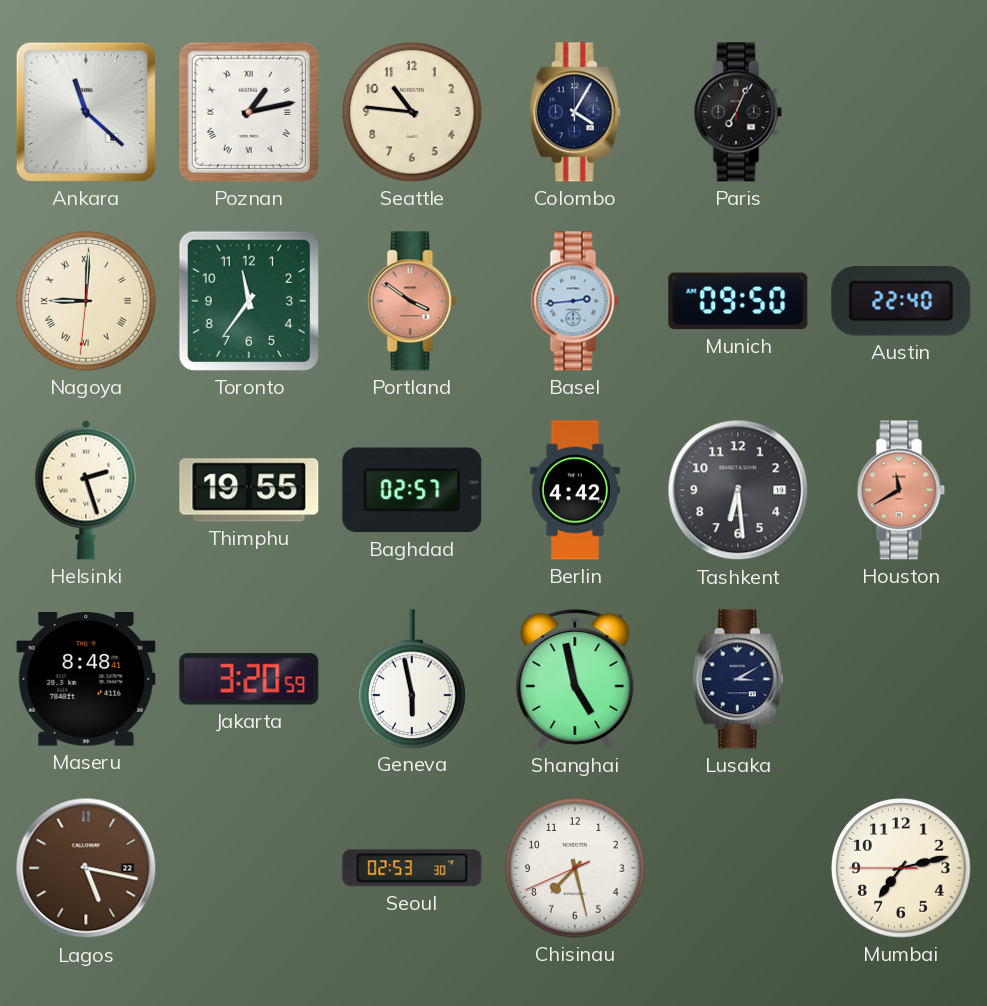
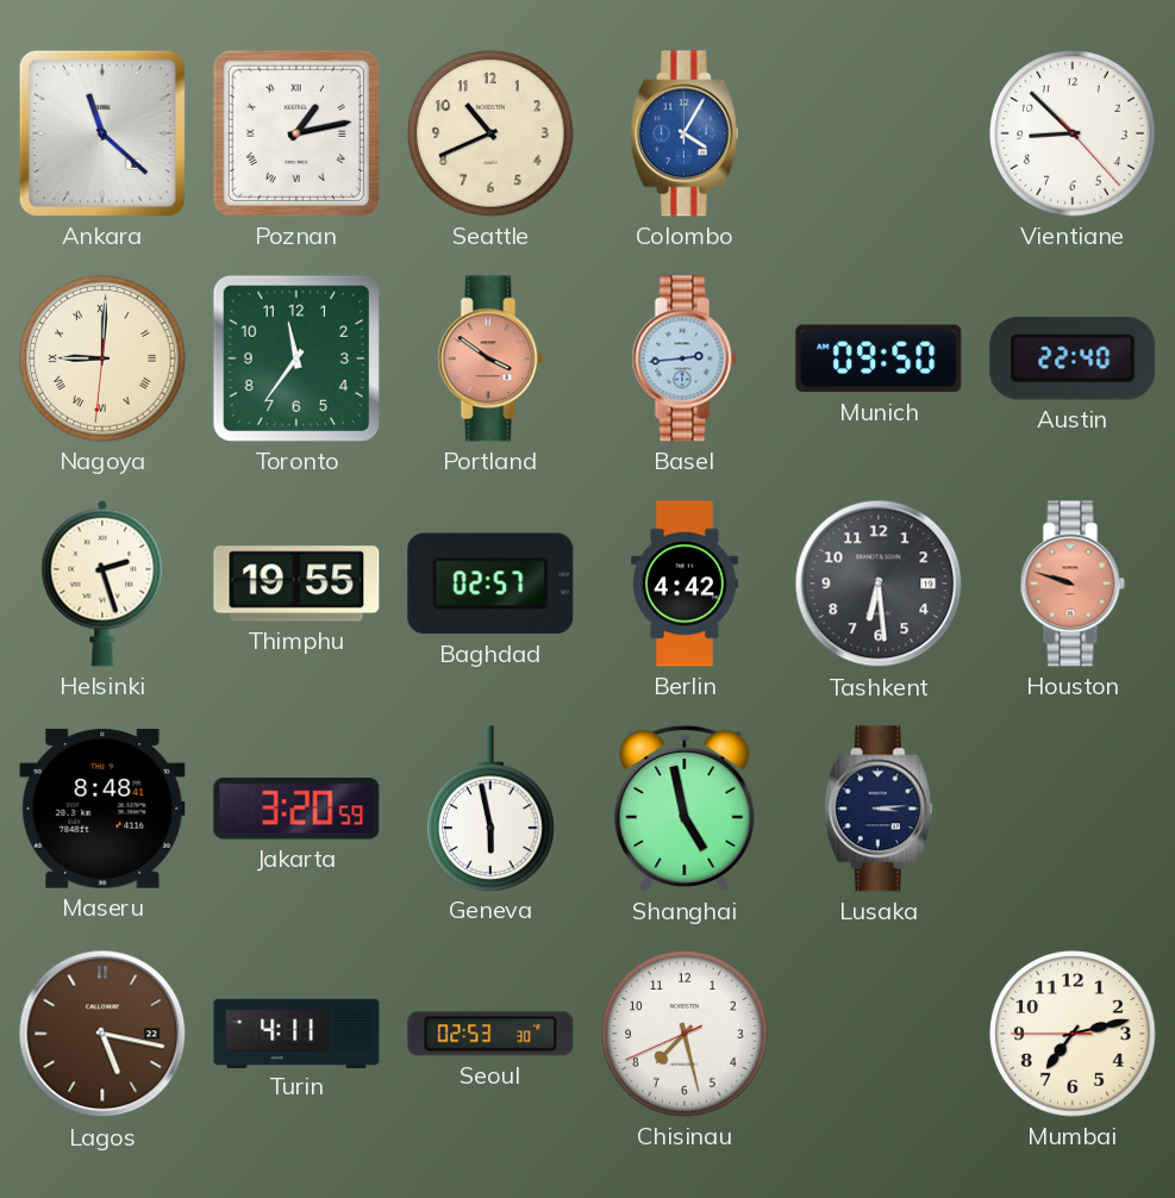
Seattle: 10:46 -> 10:41
Colombo dial: navy -> blue
Paris: 7:04 -> none
Vientiane: none -> 8:52
Houston: 11:40 -> 9:48
Lusaka: 3:10 -> 3:14
Turin: none -> 4:11
